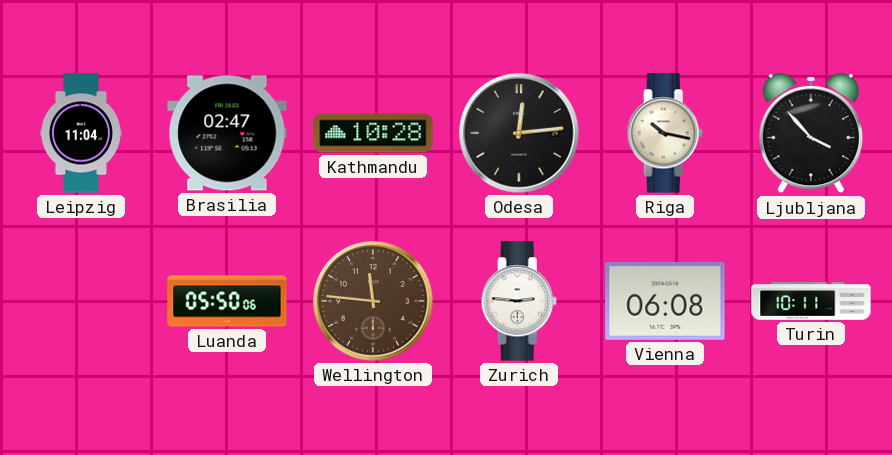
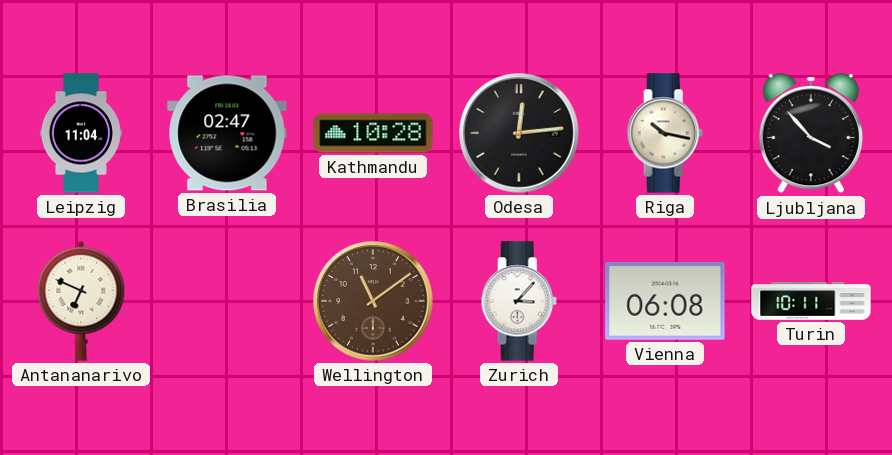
Antananarivo: none -> 6:49
Luanda: 05:50 -> none
Wellington: 11:46 -> 11:09
Zurich: 2:46 -> 3:07
